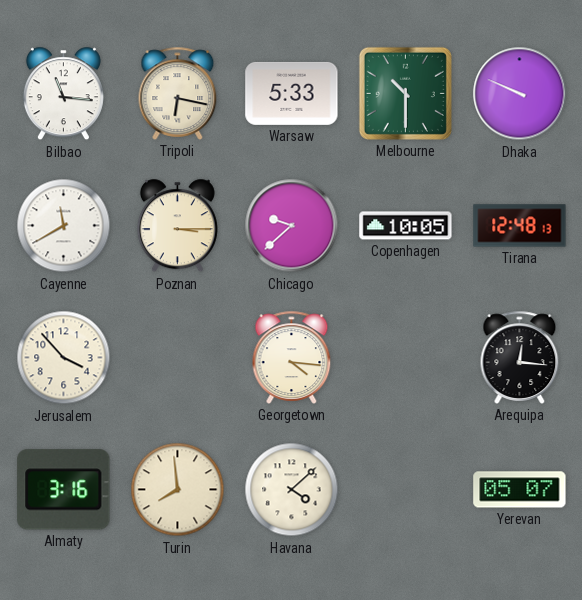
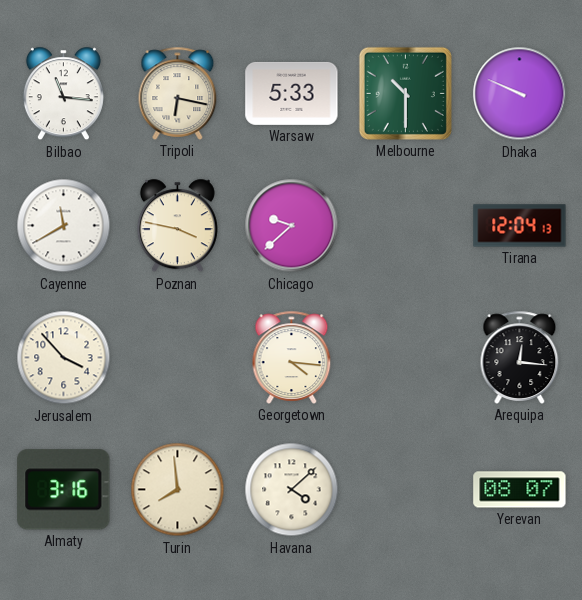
Poznan: 3:15 -> 3:47
Copenhagen: 10:05 -> none
Tirana: 12:48 -> 12:04
Yerevan: 05:07 -> 08:07
